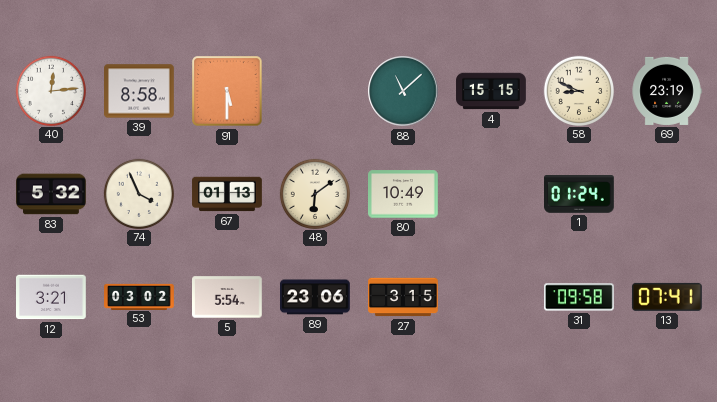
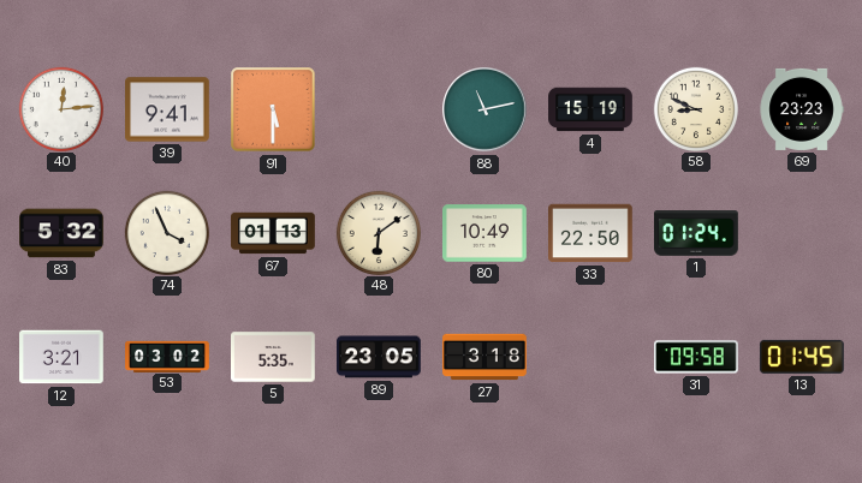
39: 8:58 -> 9:41
88: 11:08 -> 11:13
4: 15:15 -> 15:19
69: 23:19 -> 23:23
33: none -> 22:50
5: 5:54 -> 5:35
89: 23:06 -> 23:05
27: 3:15 -> 3:18
13: 07:41 -> 01:45
